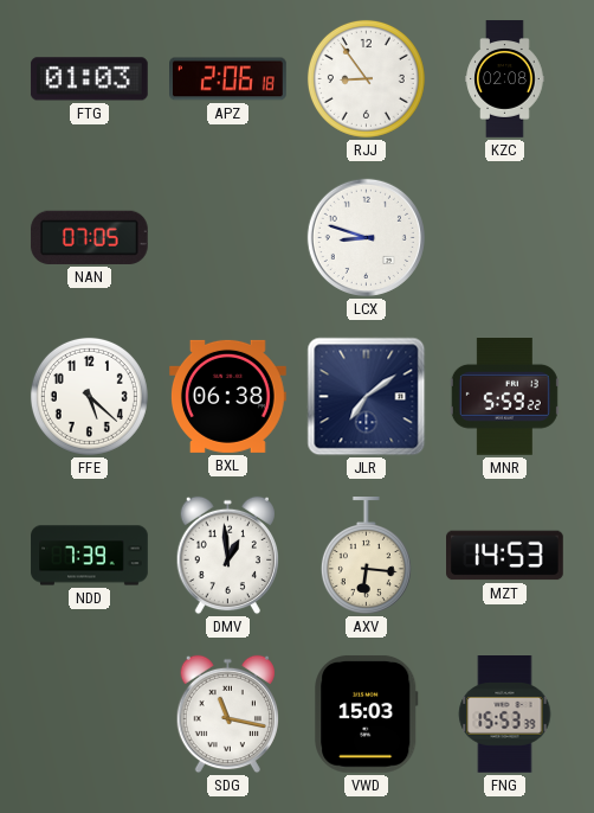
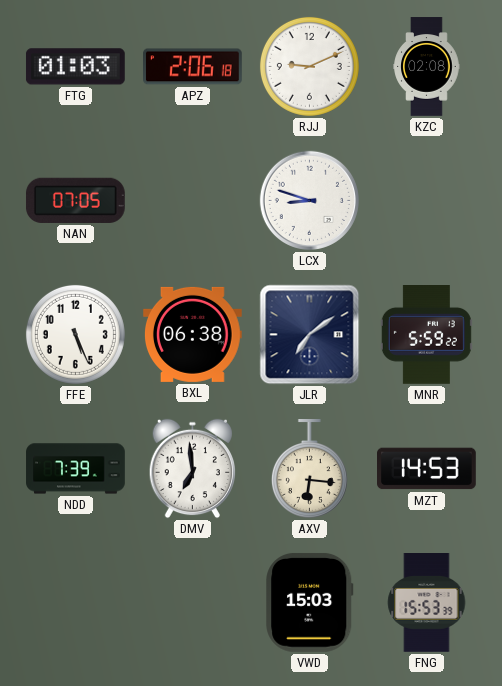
RJJ: 8:54 -> 9:11
FFE: 5:22 -> 5:26
DMV: 12:59 -> 6:59
SDG: 11:17 -> none
